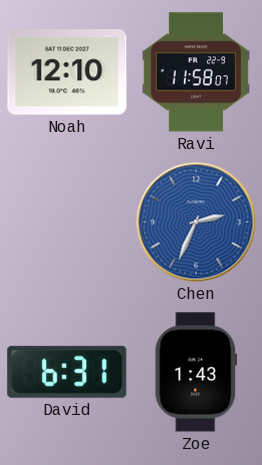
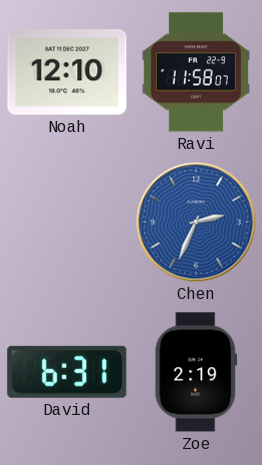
Zoe: 1:43 -> 2:19
